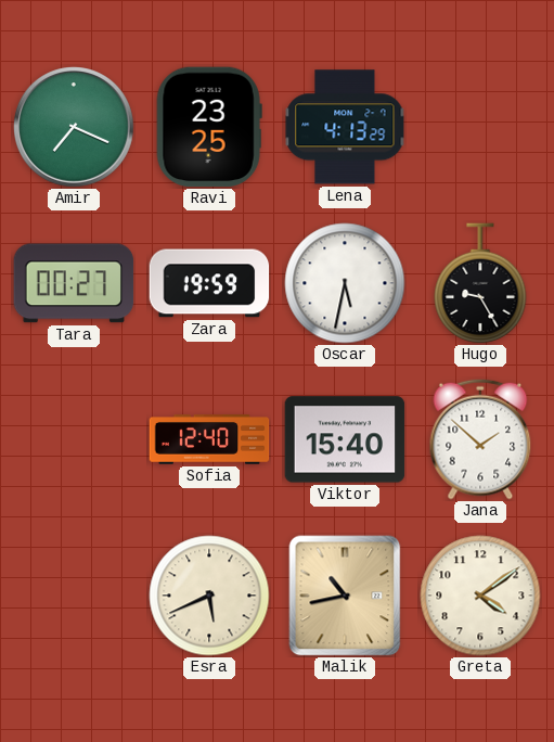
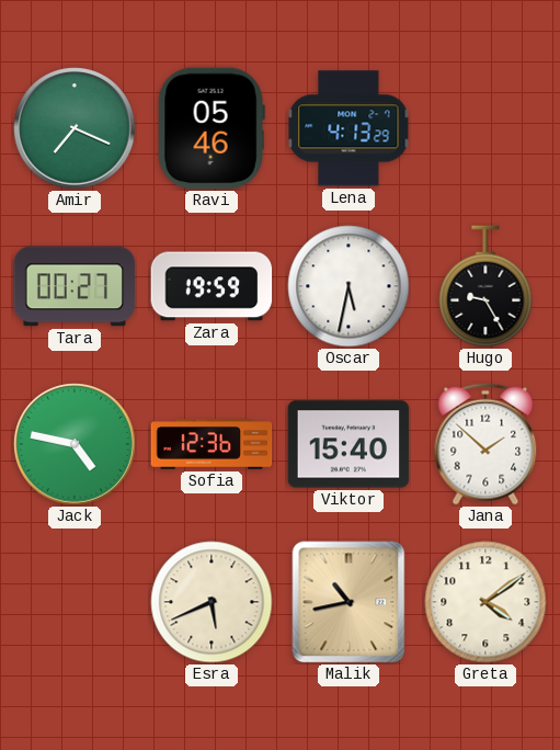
Ravi: 23:25 -> 05:46
Jack: none -> 4:47
Sofia: 12:40 -> 12:36
